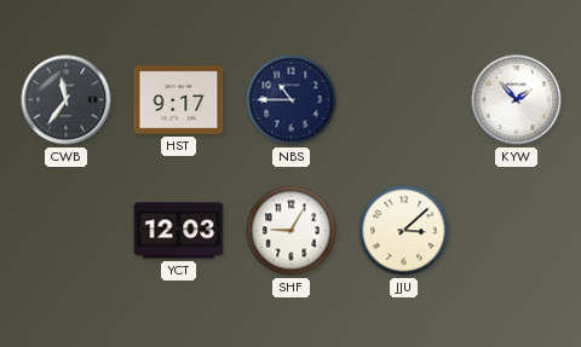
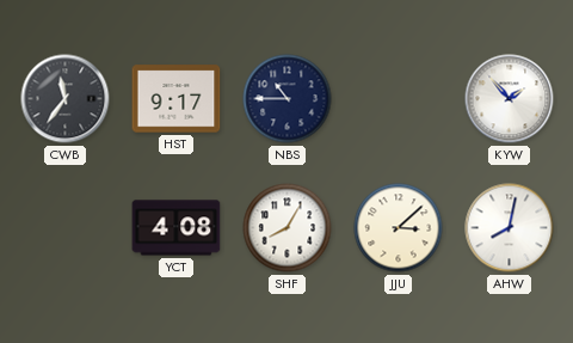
YCT: 12:03 -> 4:08
SHF: 9:05 -> 8:05
AHW: none -> 8:02
